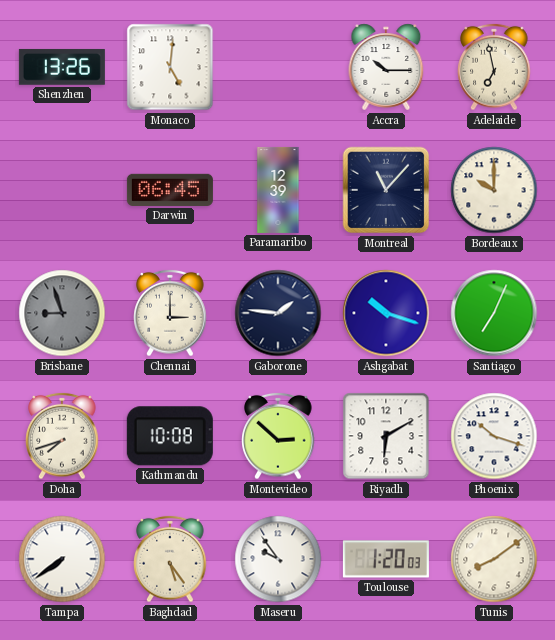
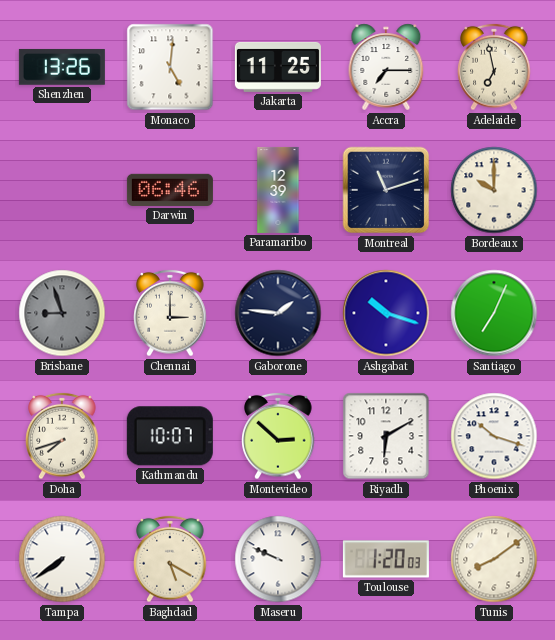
Jakarta: none -> 11:25
Accra: 10:15 -> 7:15
Darwin: 06:45 -> 06:46
Montreal: 11:07 -> 11:12
Kathmandu: 10:08 -> 10:07
Baghdad: 5:24 -> 5:20
Maseru: 9:54 -> 9:49
